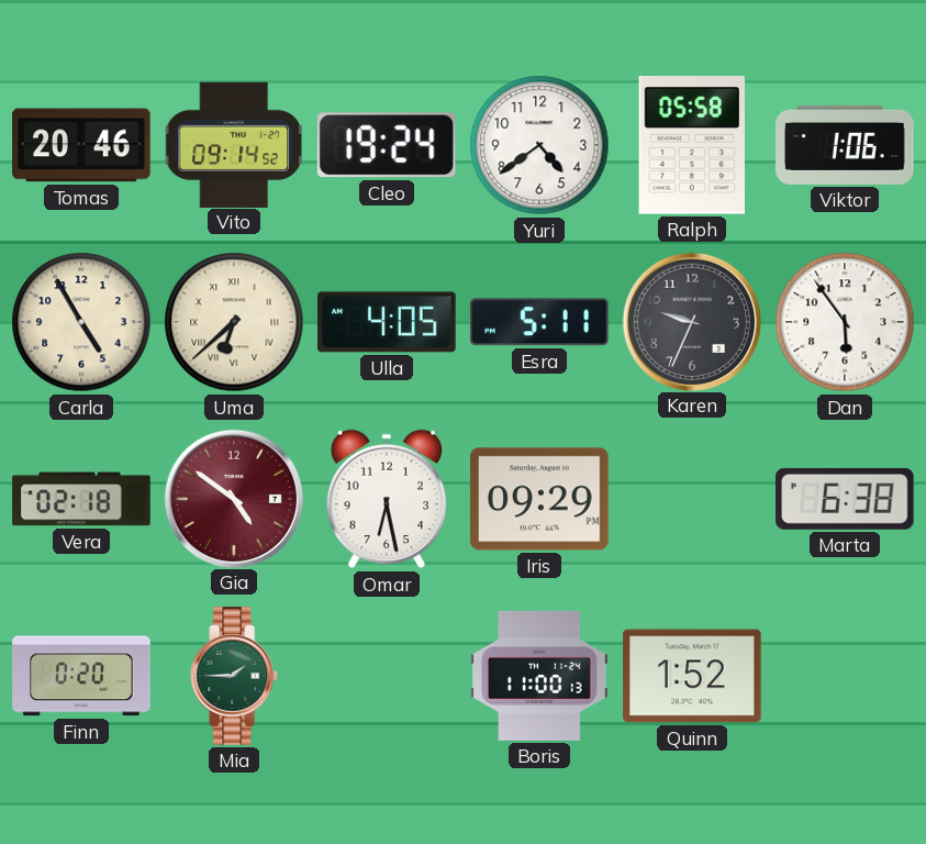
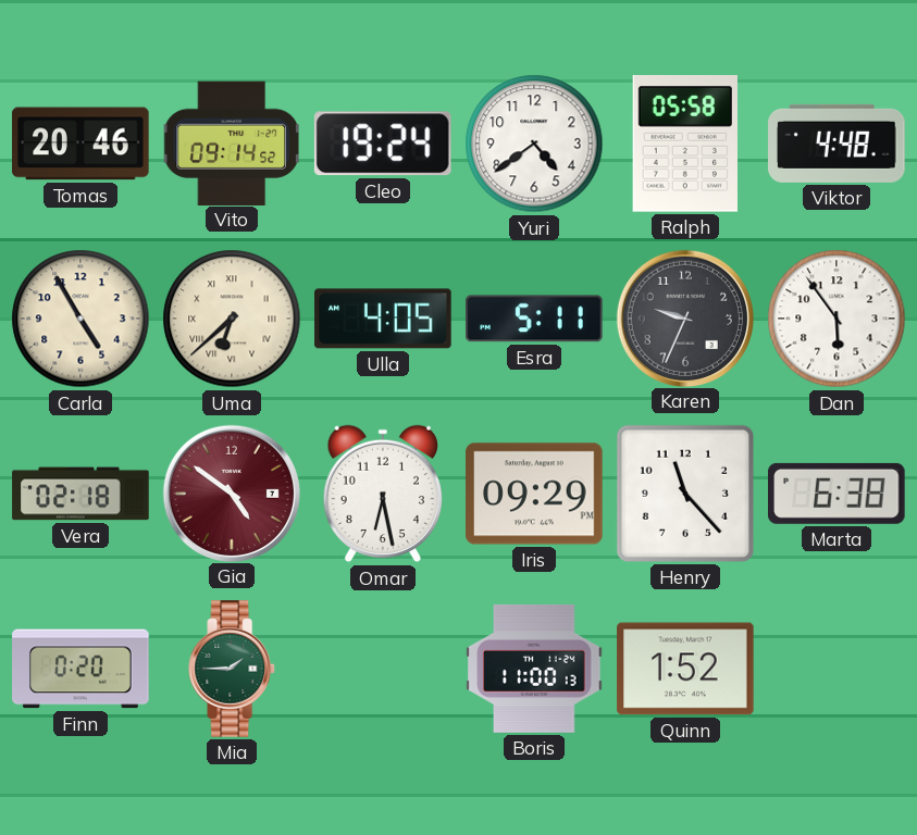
Viktor: 1:06 -> 4:48
Henry: none -> 11:23
